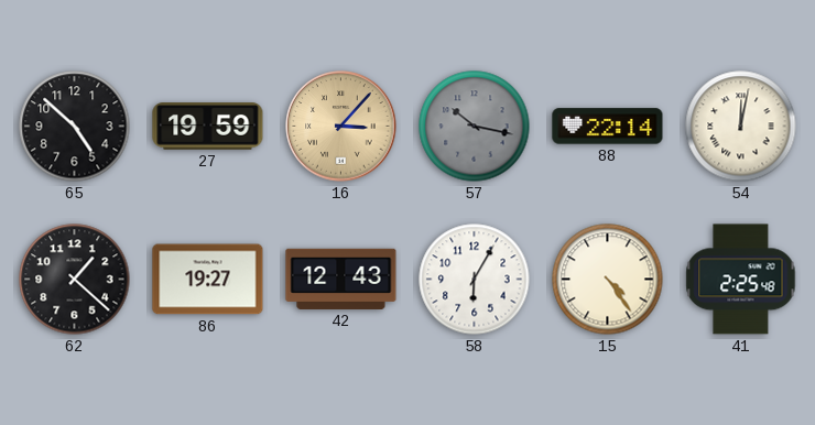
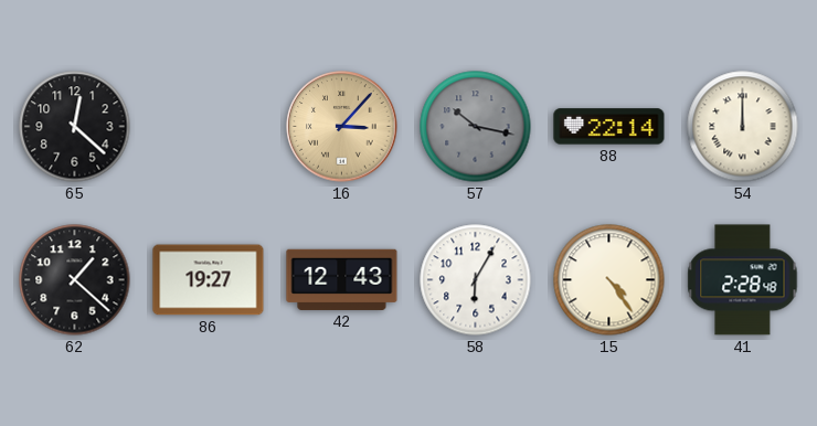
65: 4:52 -> 12:22
27: 19:59 -> none
54: 12:02 -> 12:00
41: 2:25 -> 2:28
